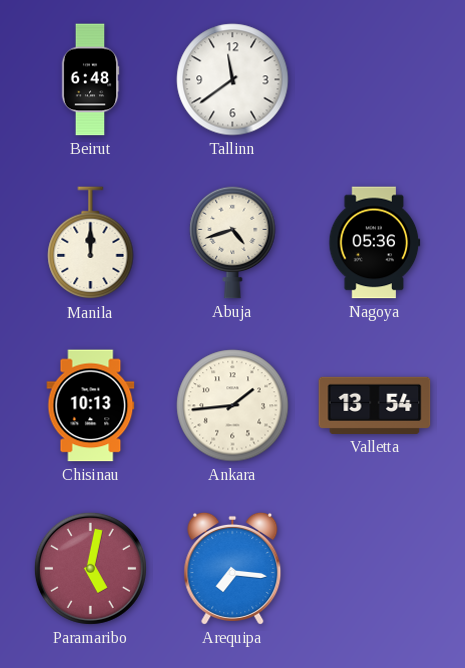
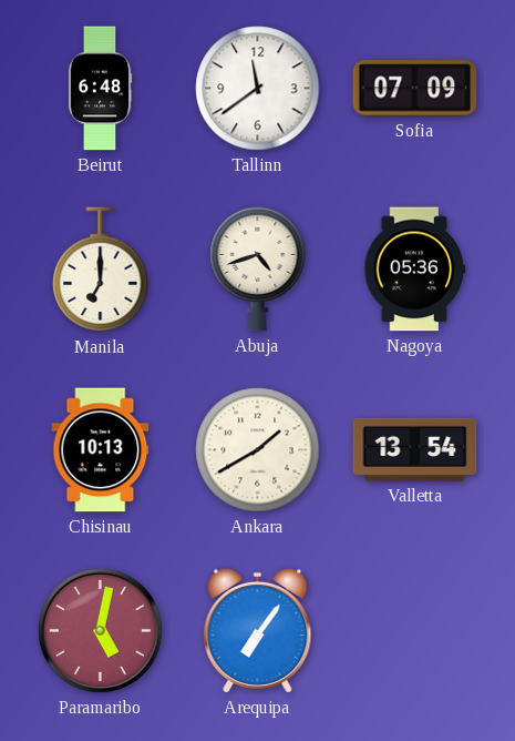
Sofia: none -> 07:09
Manila: 12:00 -> 7:00
Ankara: 1:44 -> 1:40
Arequipa: 7:16 -> 7:06
